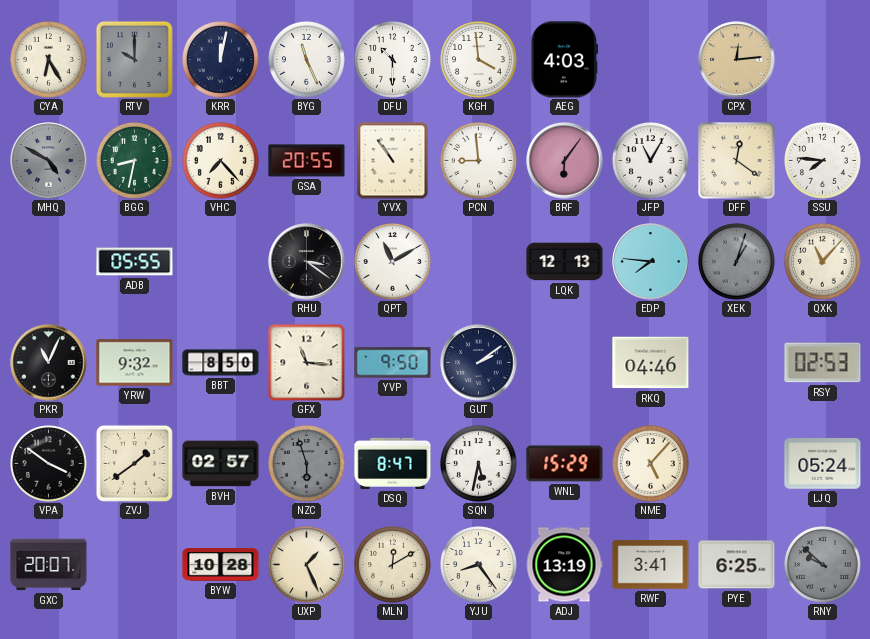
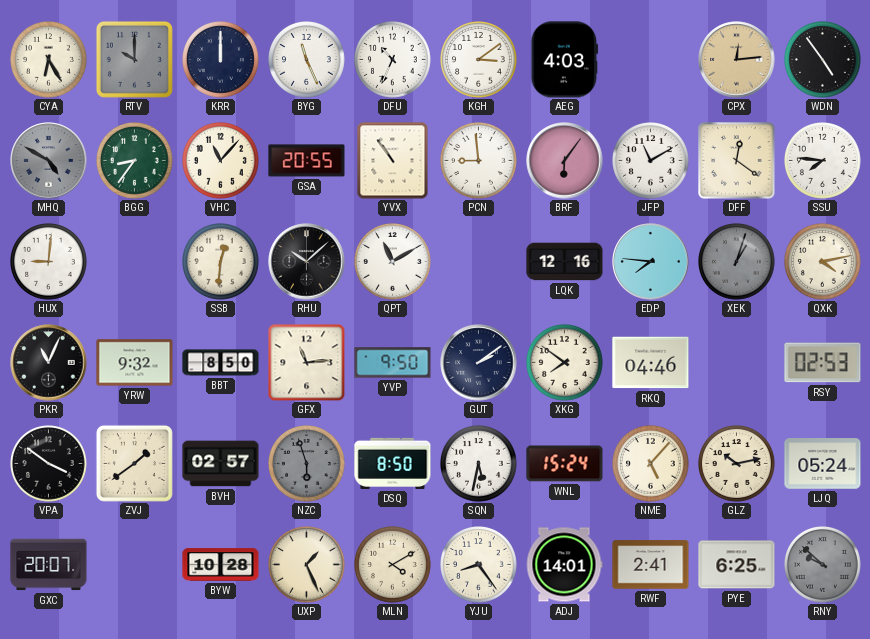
KRR: 12:02 -> 12:00
DFU: 10:30 -> 10:34
KGH: 3:59 -> 3:09
WDN: none -> 4:54
BGG: 8:32 -> 8:36
VHC: 7:23 -> 11:07
JFP: 11:05 -> 11:10
HUX: none -> 9:01
ADB: 05:55 -> none
SSB: none -> 12:31
RHU: 3:21 -> 10:08
LQK: 12:13 -> 12:16
QXK: 11:07 -> 4:13
GFX: 11:16 -> 11:14
XKG: none -> 7:51
DSQ: 8:47 -> 8:50
WNL: 15:29 -> 15:24
GLZ: none -> 10:13
MLN: 12:10 -> 4:10
ADJ: 13:19 -> 14:01
RWF: 3:41 -> 2:41
